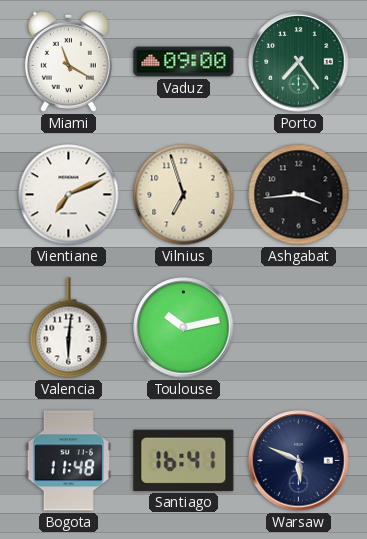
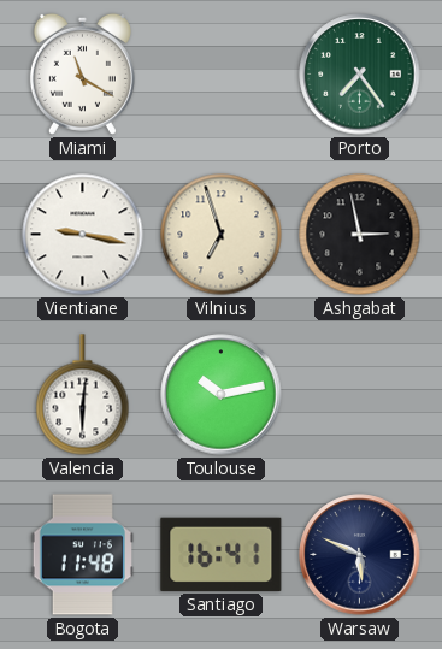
Vaduz: 09:00 -> none
Vientiane: 7:11 -> 9:17
Ashgabat: 3:44 -> 2:58
